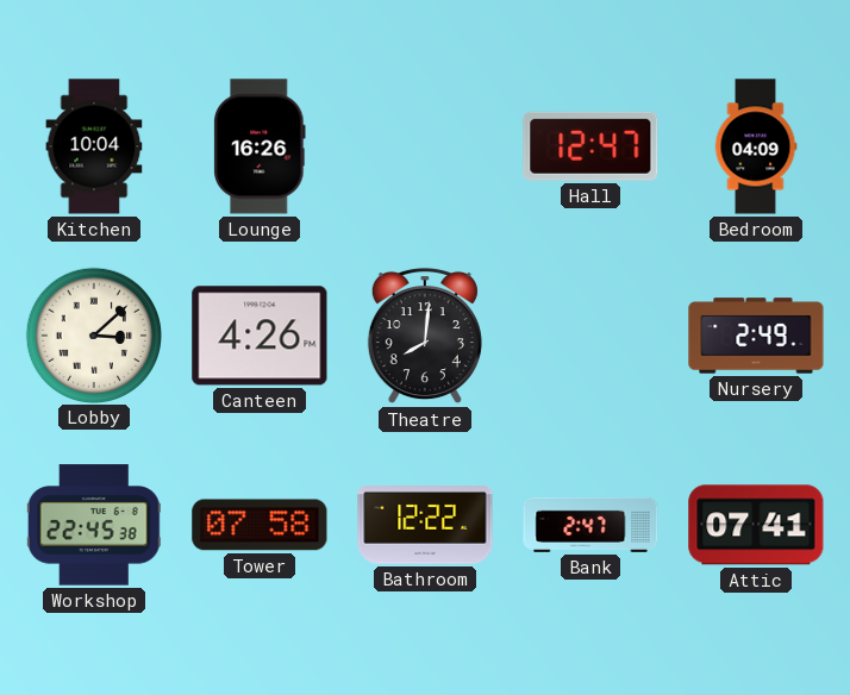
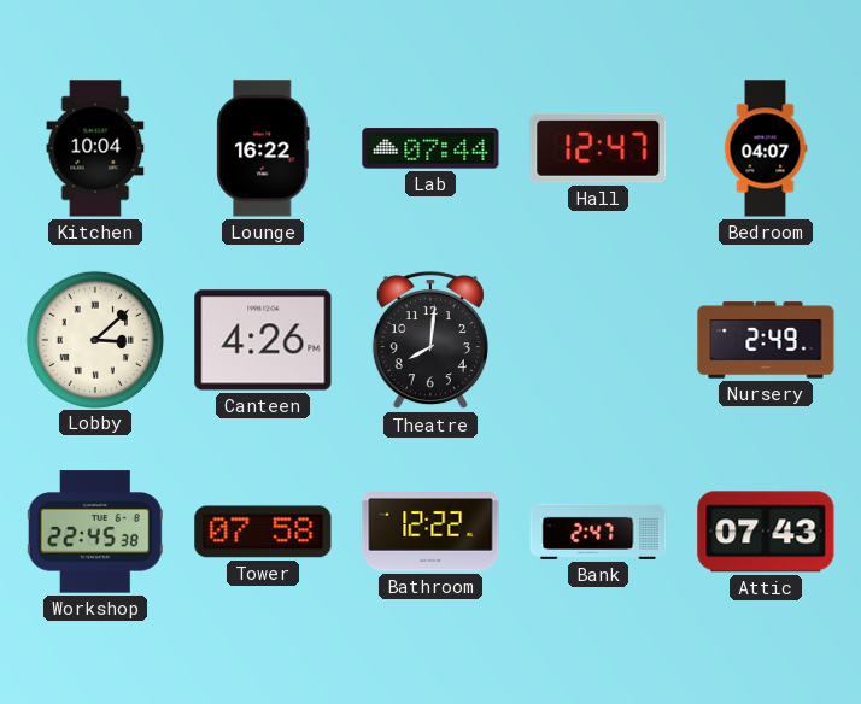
Lounge: 16:26 -> 16:22
Lab: none -> 07:44
Bedroom: 04:09 -> 04:07
Attic: 07:41 -> 07:43
